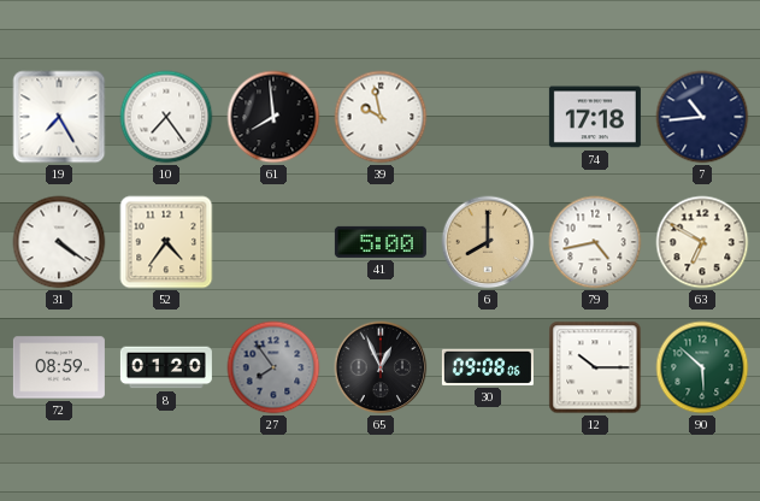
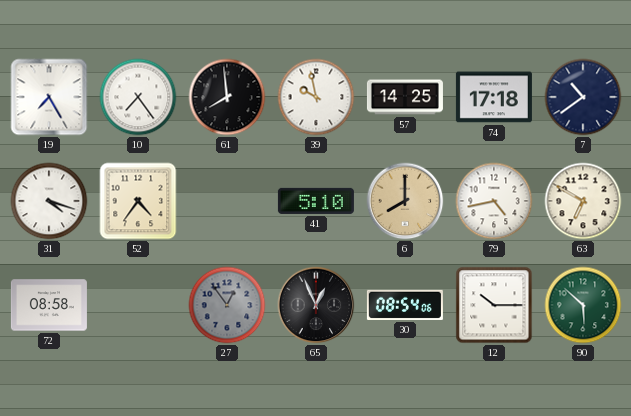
57: none -> 14:25
7: 10:44 -> 10:39
31: 4:21 -> 4:18
41: 5:00 -> 5:10
72: 08:59 -> 08:58
8: 01:20 -> none
27: 7:54 -> 12:54
30: 09:08 -> 08:54
